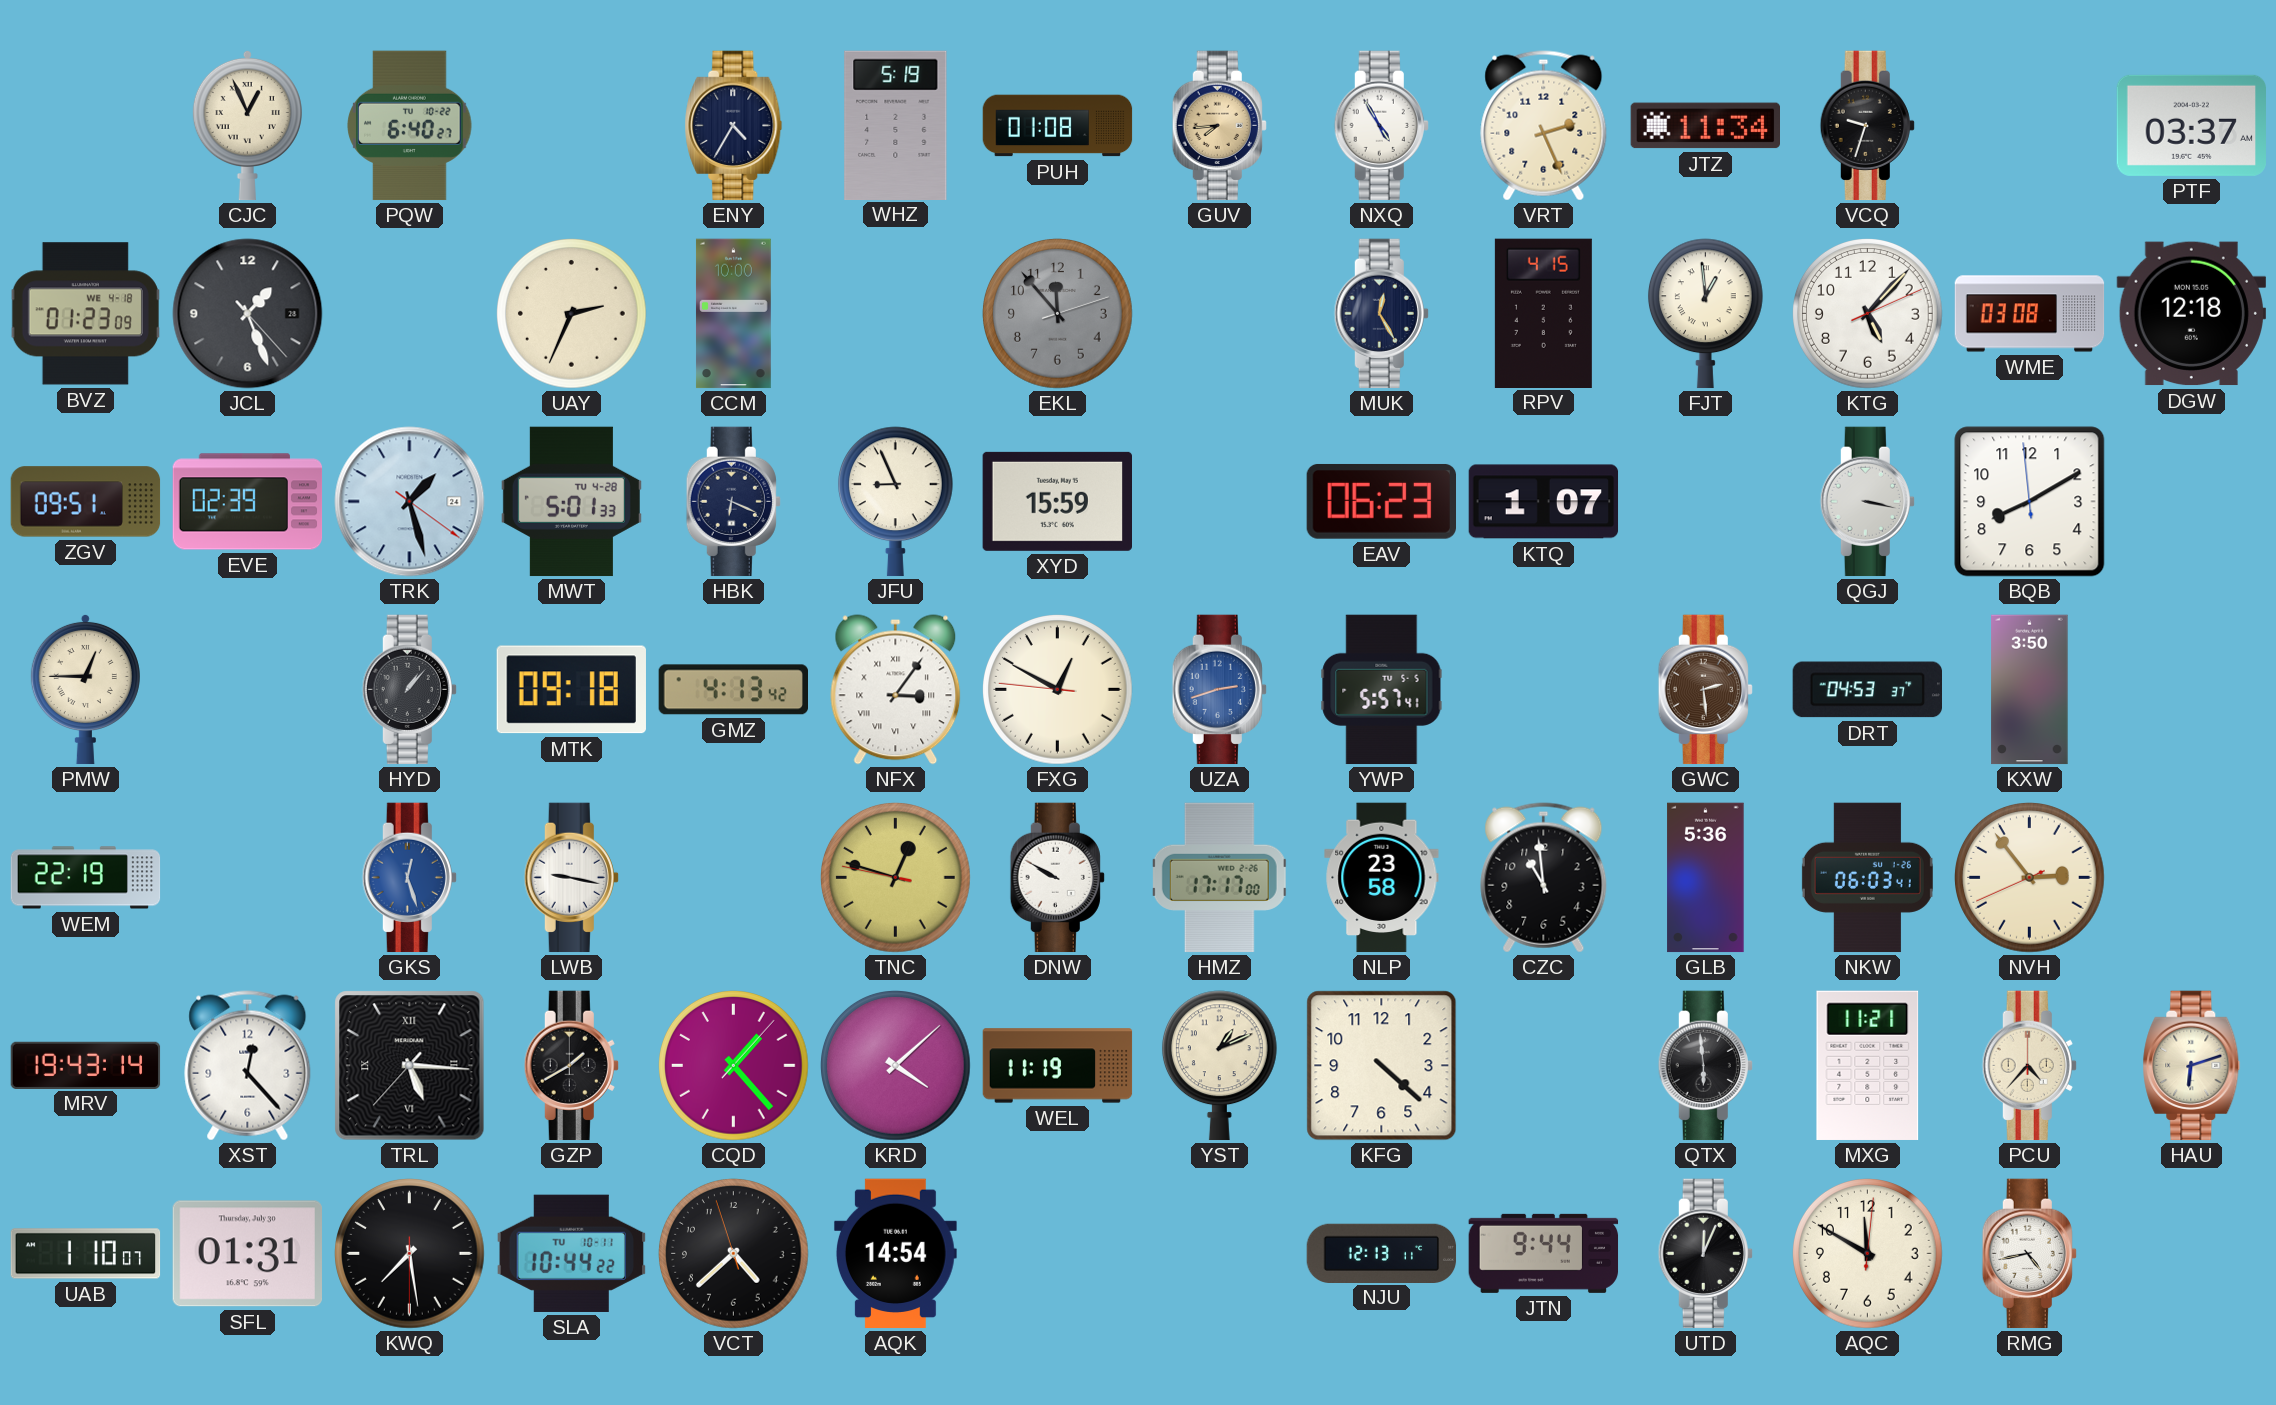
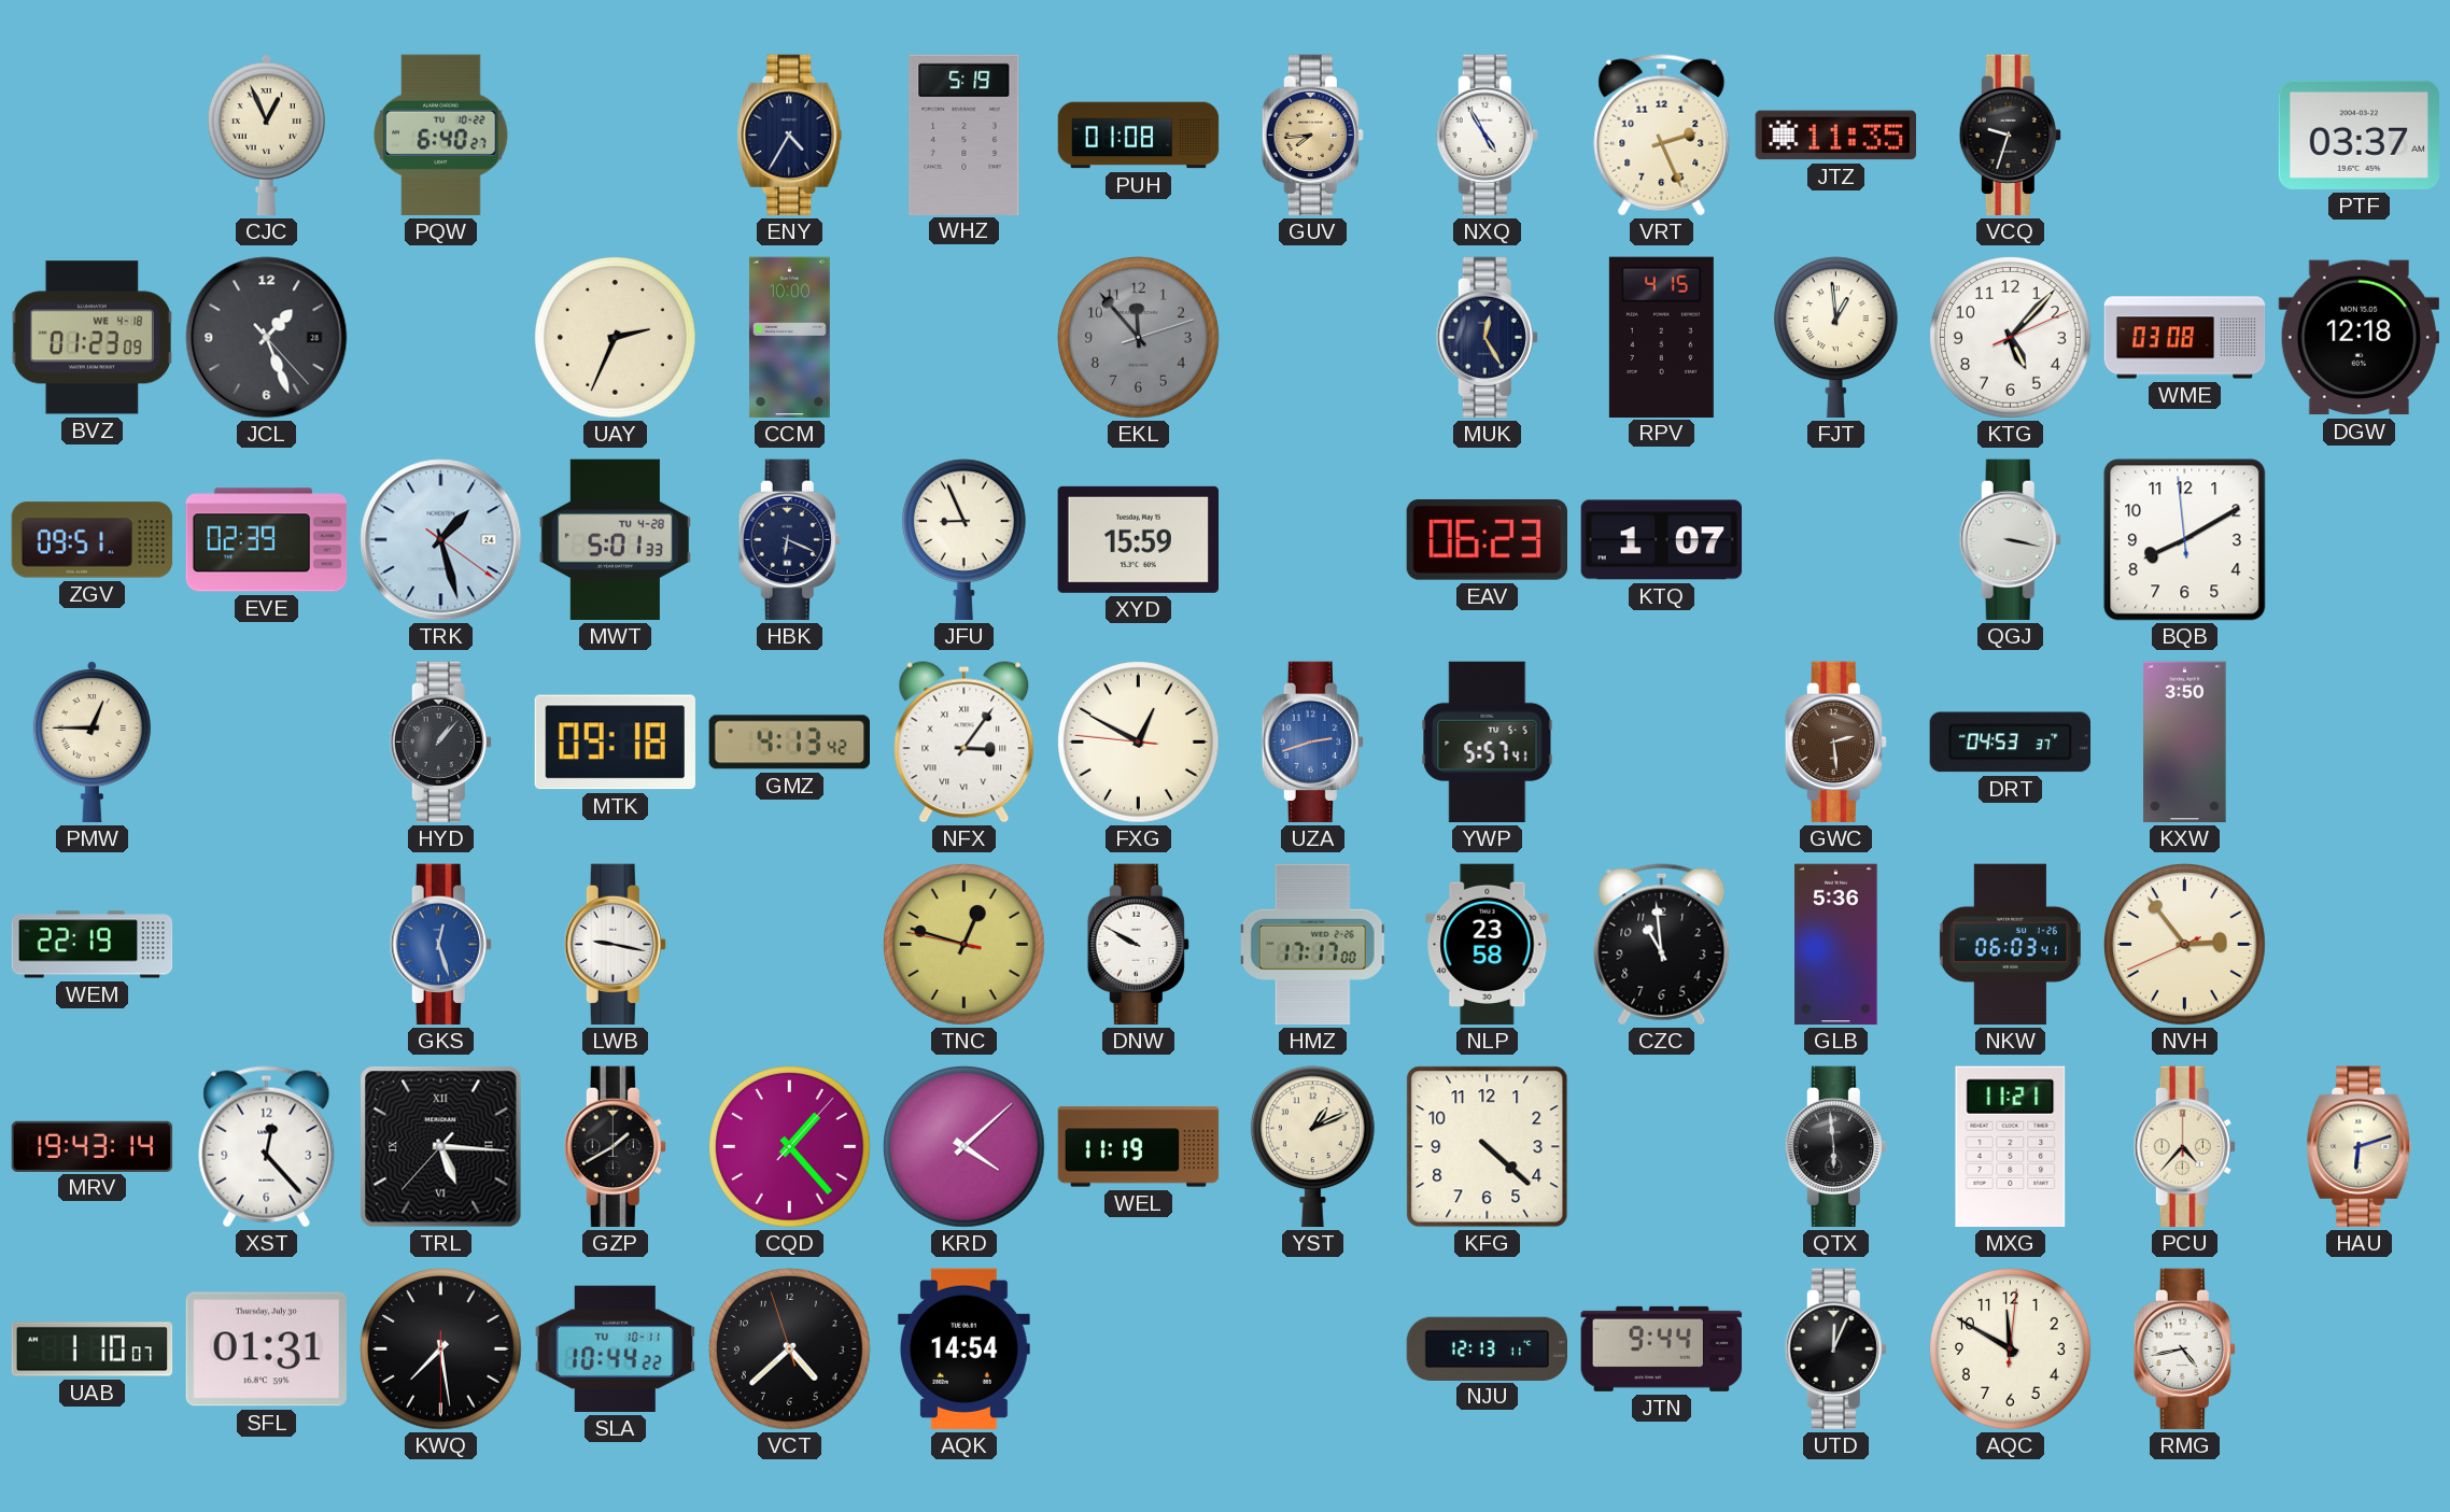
JTZ: 11:34 -> 11:35
